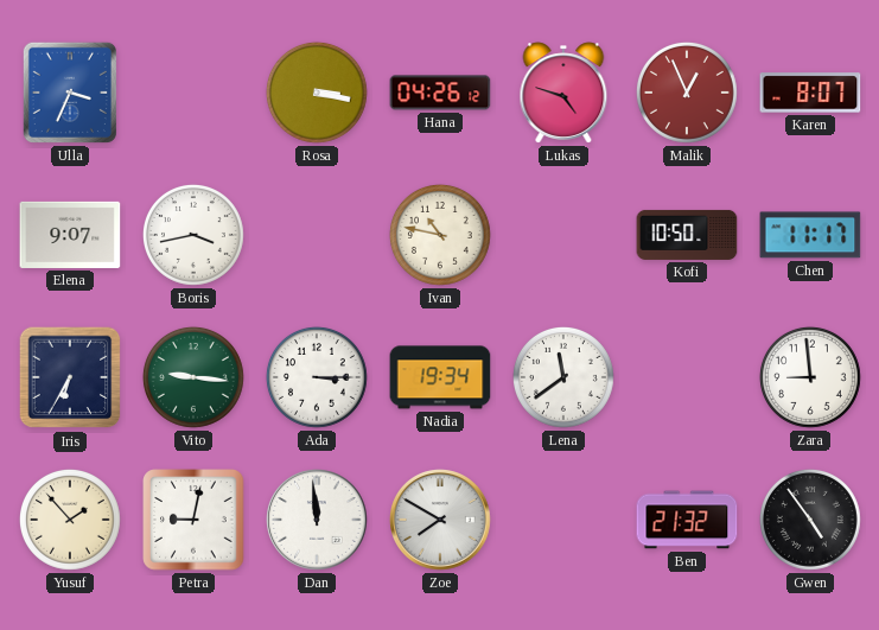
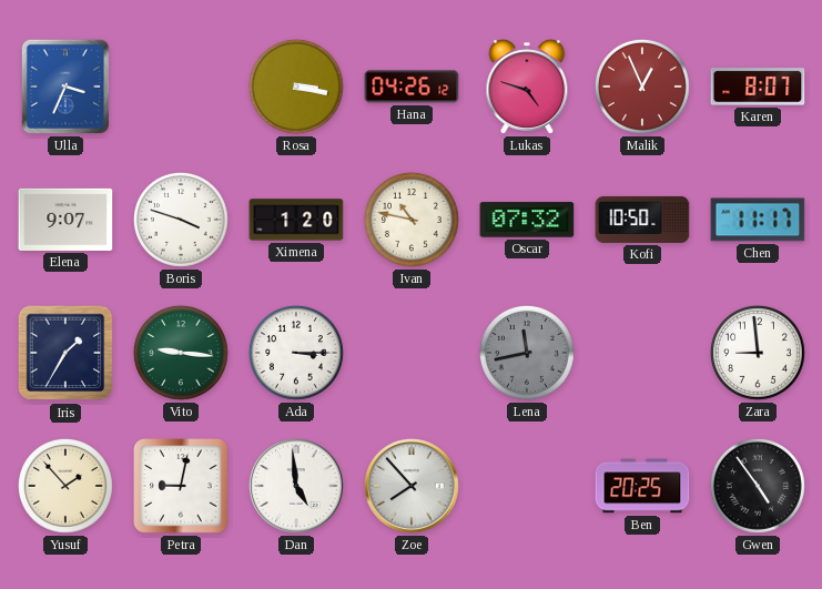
Boris: 3:43 -> 3:48
Ximena: none -> 1:20
Oscar: none -> 07:32
Iris: 6:35 -> 1:35
Nadia: 19:34 -> none
Lena: 11:39 -> 11:43
Lena dial: white -> grey
Dan: 11:59 -> 4:59
Zoe: 7:50 -> 7:53
Ben: 21:32 -> 20:25
